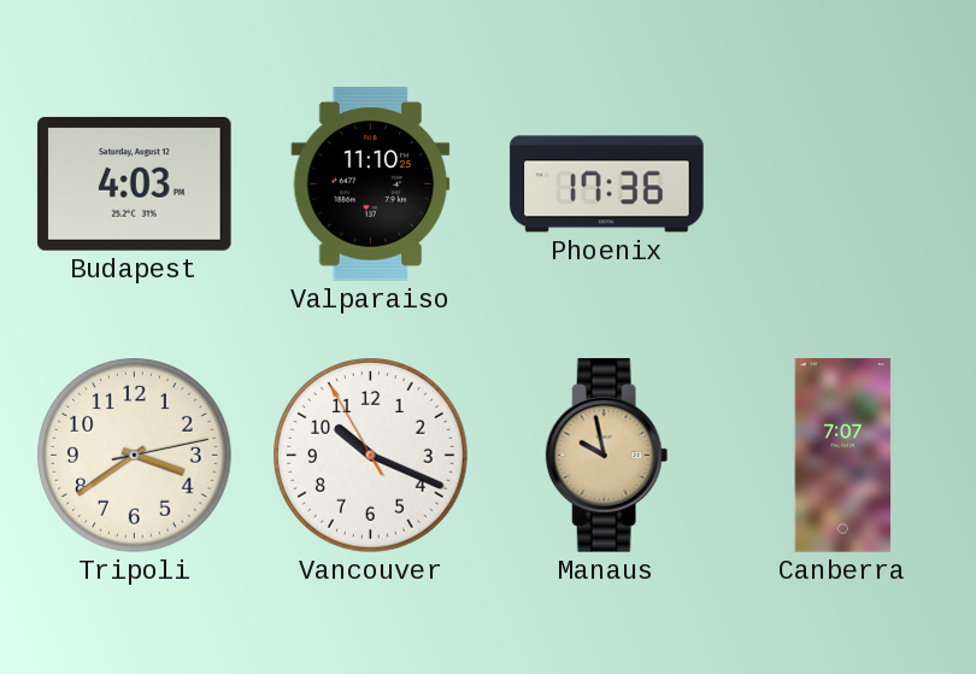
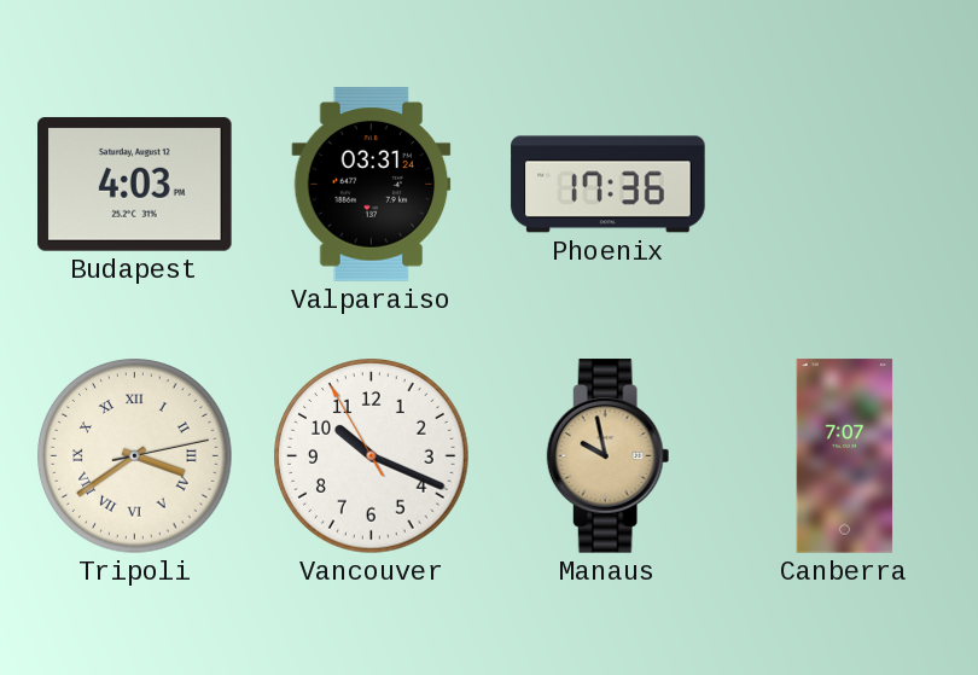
Valparaiso: 11:10 -> 03:31
Tripoli numerals: Arabic -> Roman
